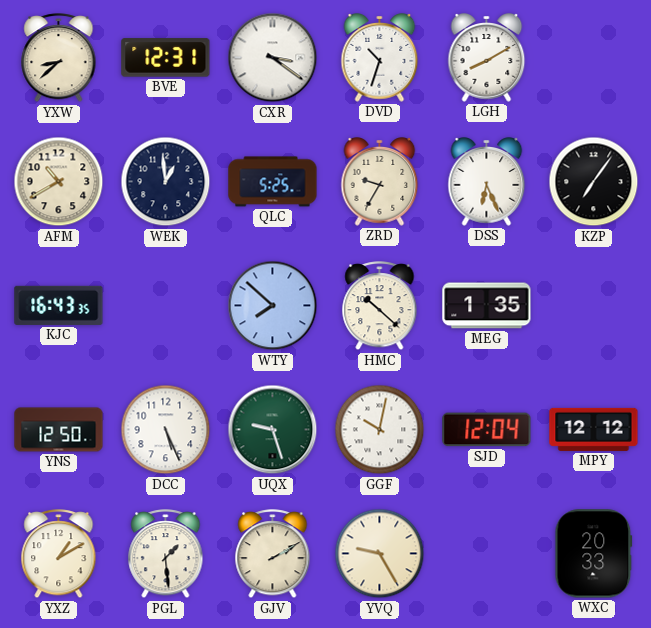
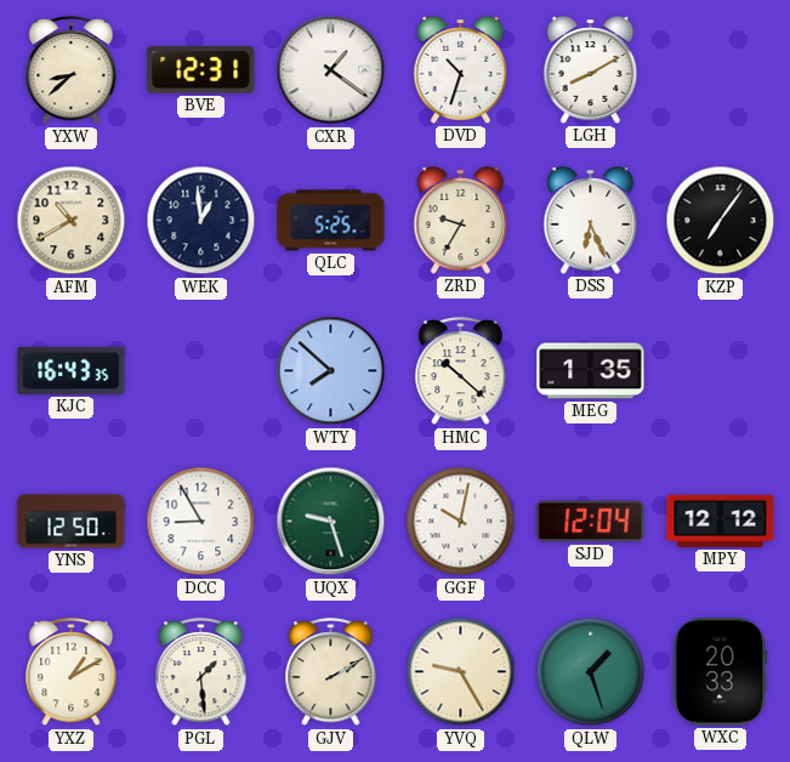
CXR: 3:21 -> 1:21
DCC: 5:26 -> 8:55
QLW: none -> 1:27
